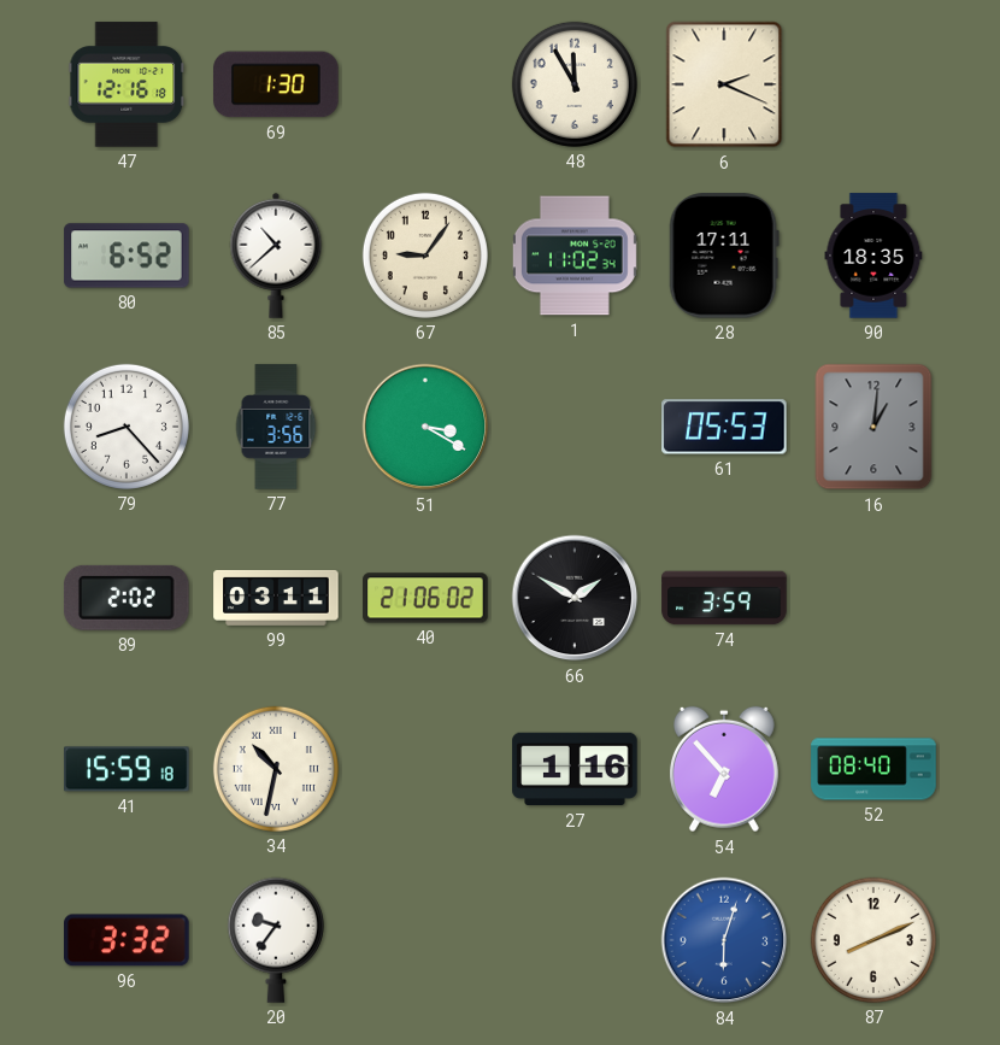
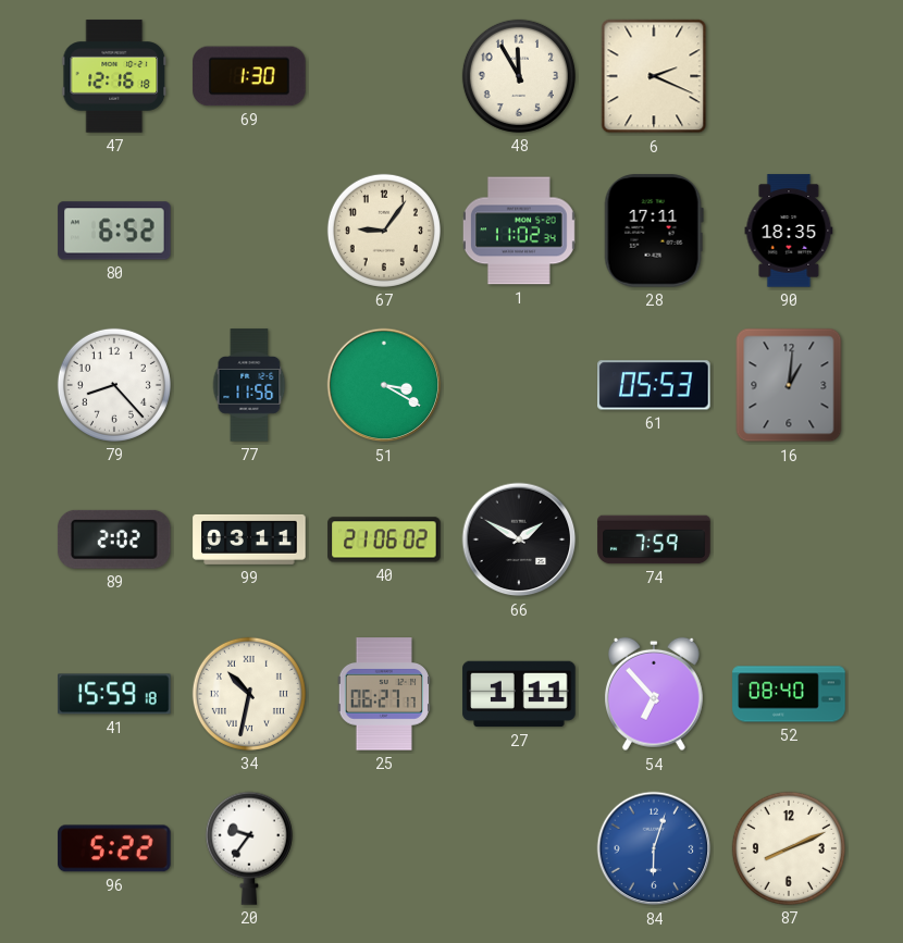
85: 10:38 -> none
77: 3:56 -> 11:56
74: 3:59 -> 7:59
25: none -> 06:27
27: 1:16 -> 1:11
96: 3:32 -> 5:22
